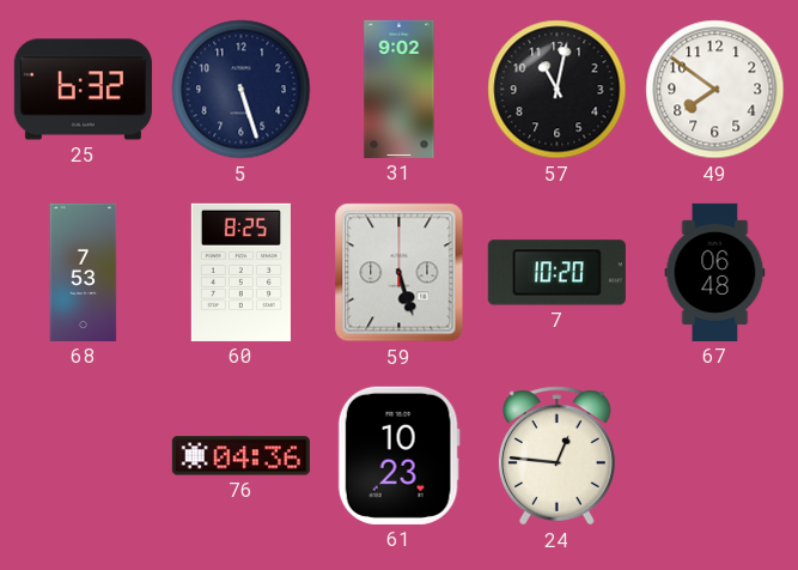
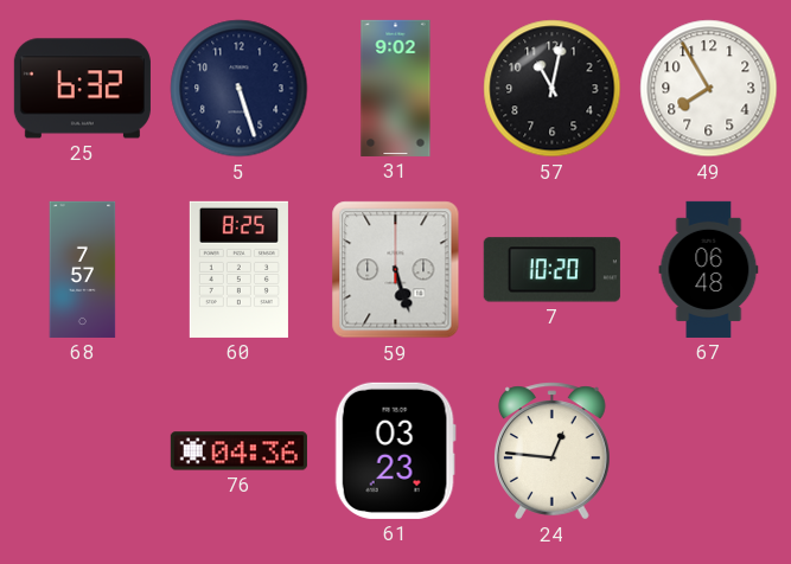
49: 7:51 -> 7:55
68: 7:53 -> 7:57
61: 10:23 -> 03:23
